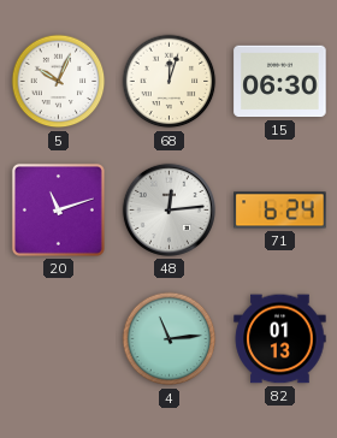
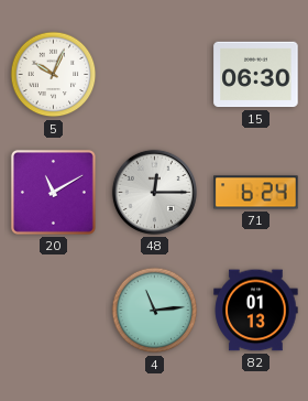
68: 12:03 -> none
20: 11:12 -> 11:10
48: 12:14 -> 12:15
